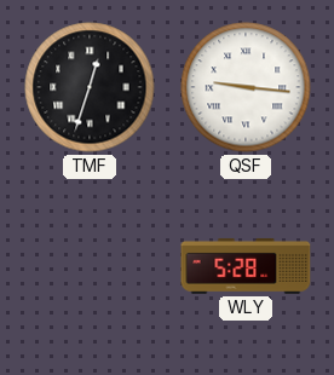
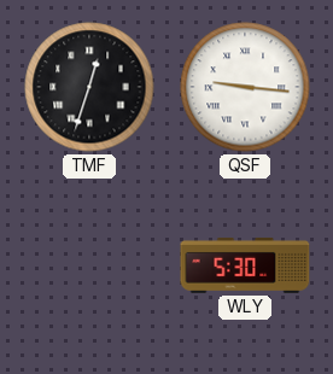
WLY: 5:28 -> 5:30
